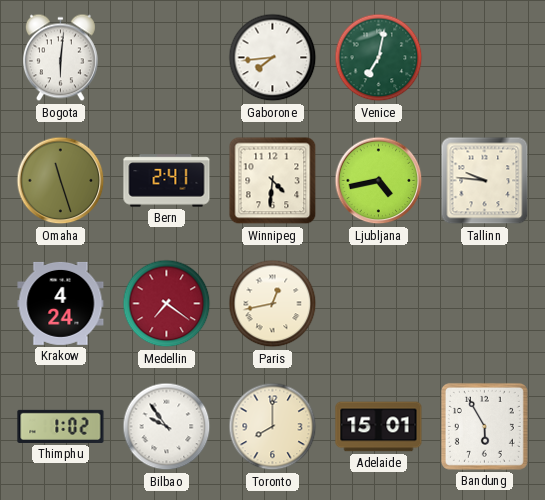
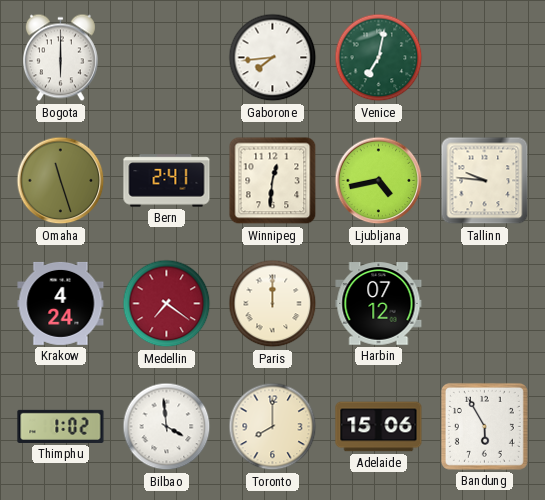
Bogota: 6:01 -> 6:00
Winnipeg: 4:31 -> 12:31
Paris: 12:43 -> 12:00
Harbin: none -> 07:12
Bilbao: 9:54 -> 3:59
Adelaide: 15:01 -> 15:06
